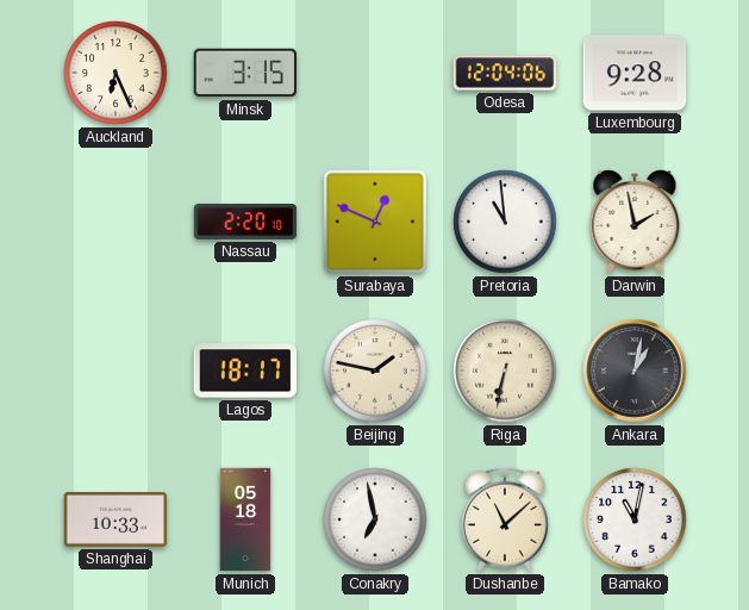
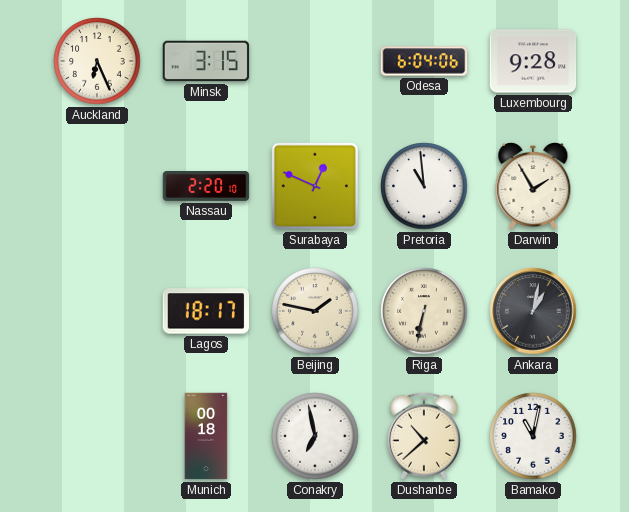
Odesa: 12:04 -> 6:04
Darwin: 1:58 -> 1:55
Shanghai: 10:33 -> none
Munich: 05:18 -> 00:18
Dushanbe: 11:08 -> 10:38
